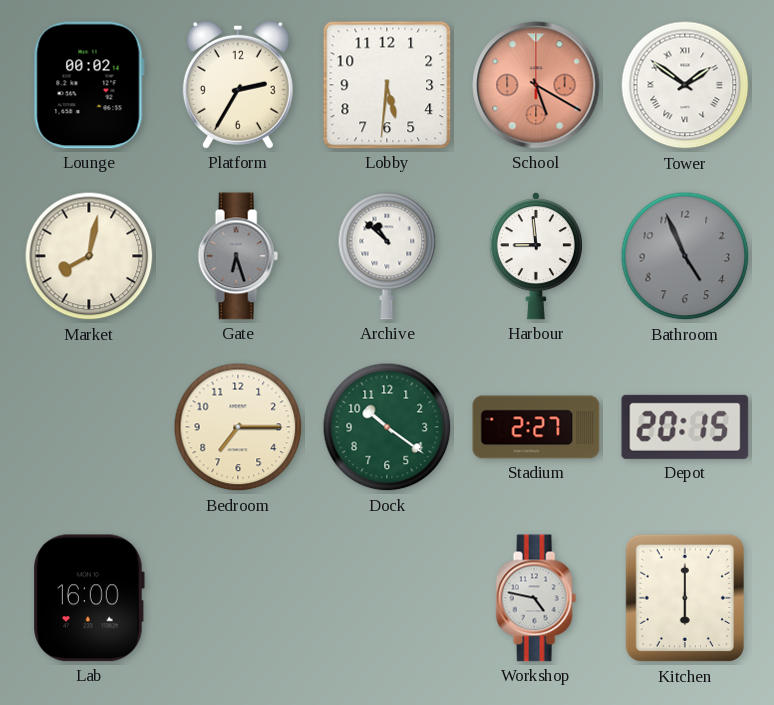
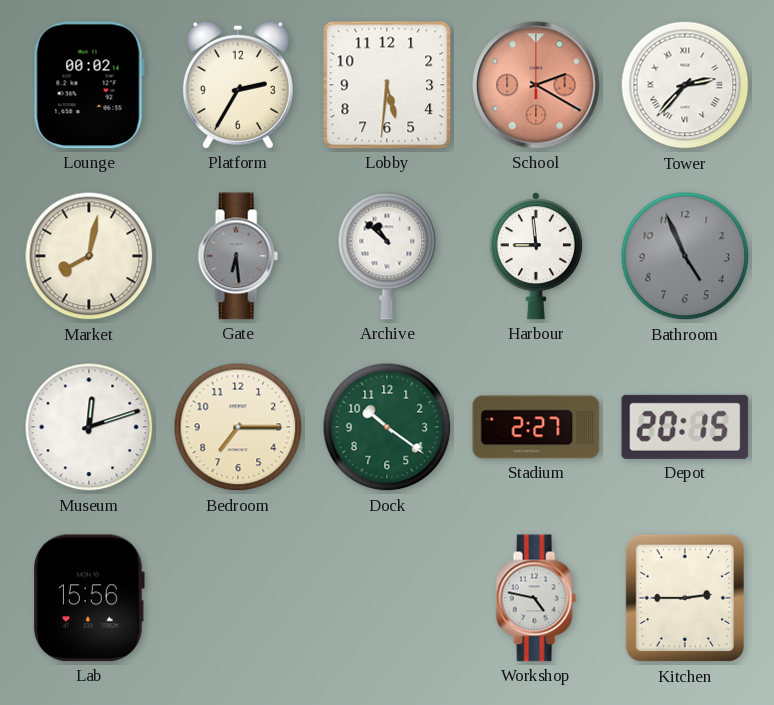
School: 5:20 -> 2:20
Tower: 1:51 -> 2:37
Gate: 6:27 -> 6:29
Museum: none -> 12:12
Lab: 16:00 -> 15:56
Kitchen: 6:00 -> 2:45
